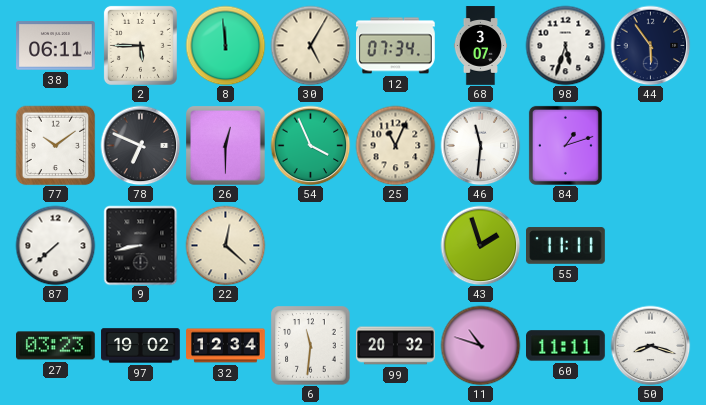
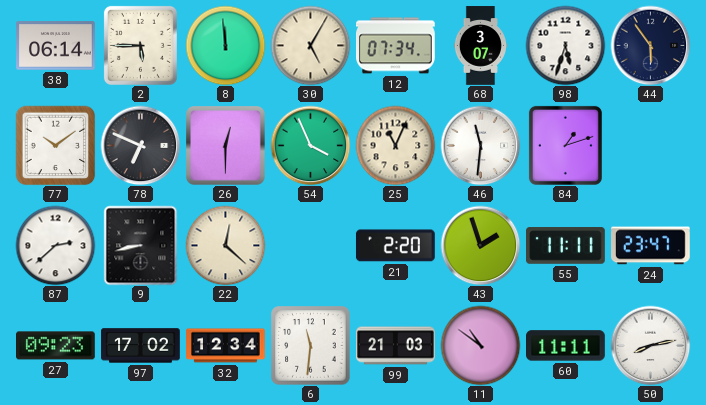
38: 06:11 -> 06:14
87: 7:38 -> 2:38
21: none -> 2:20
24: none -> 23:47
27: 03:23 -> 09:23
97: 19:02 -> 17:02
99: 20:32 -> 21:03
11: 10:48 -> 10:51
50: 8:18 -> 8:13
